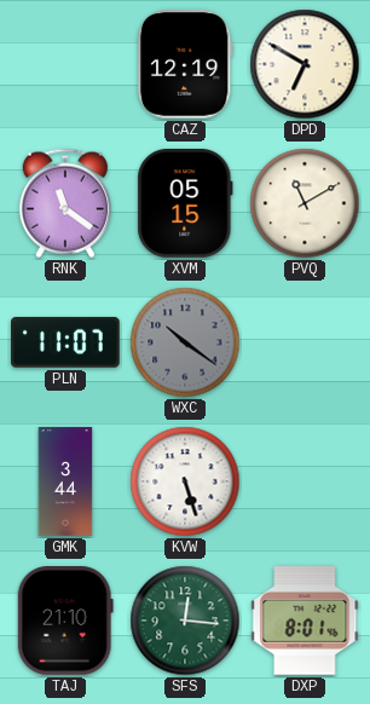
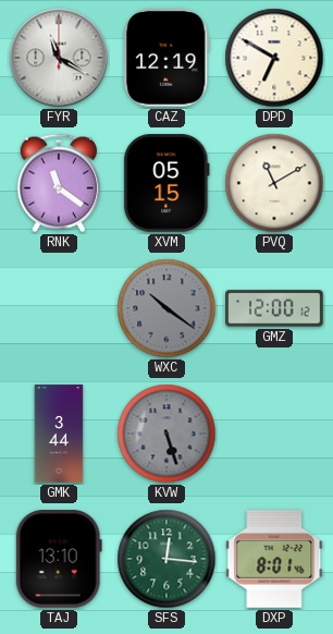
FYR: none -> 11:20
PLN: 11:07 -> none
GMZ: none -> 12:00
KVW dial: white -> grey
TAJ: 21:10 -> 13:10
